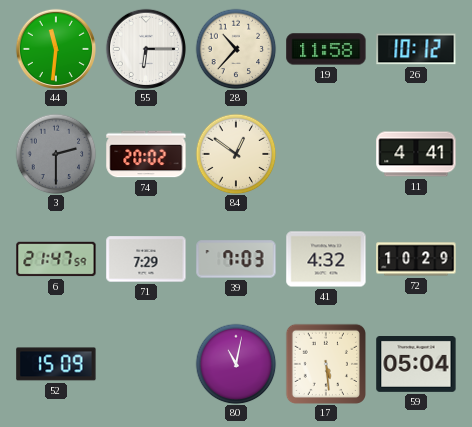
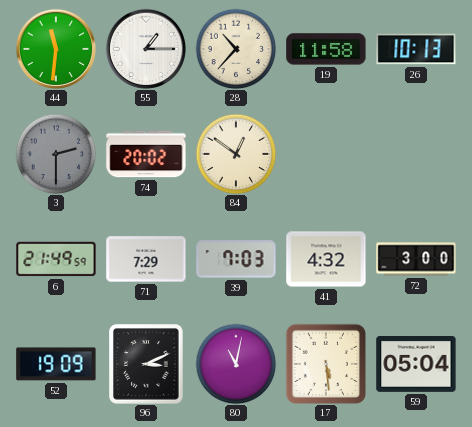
55: 6:15 -> 1:15
26: 10:12 -> 10:13
11: 4:41 -> none
6: 21:47 -> 21:49
72: 10:29 -> 3:00
52: 15:09 -> 19:09
96: none -> 3:11
